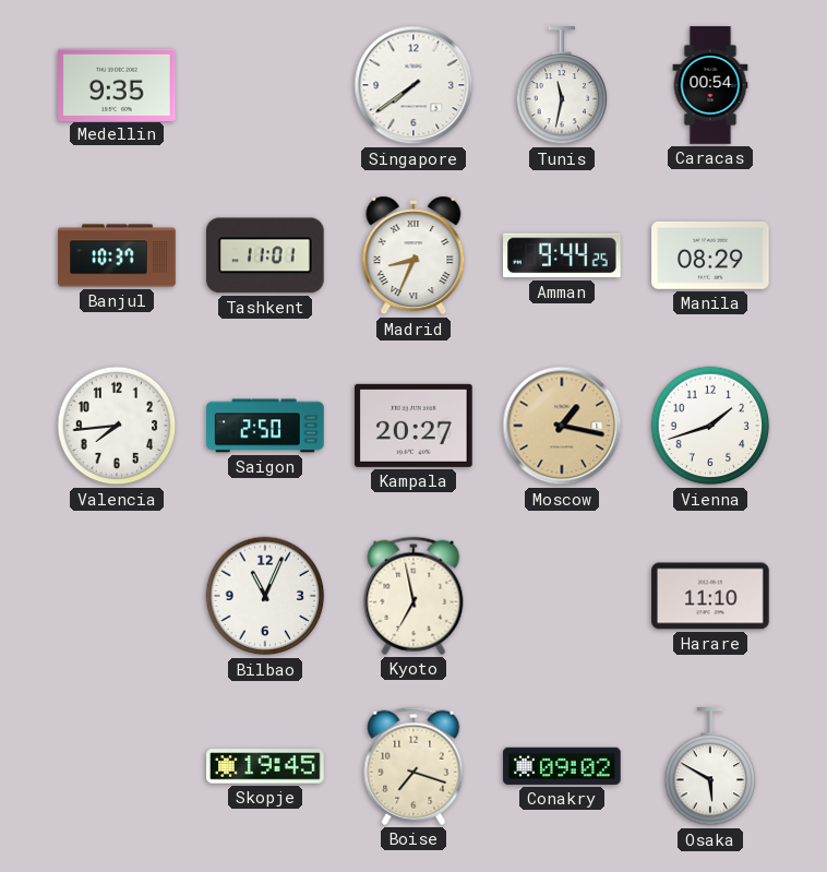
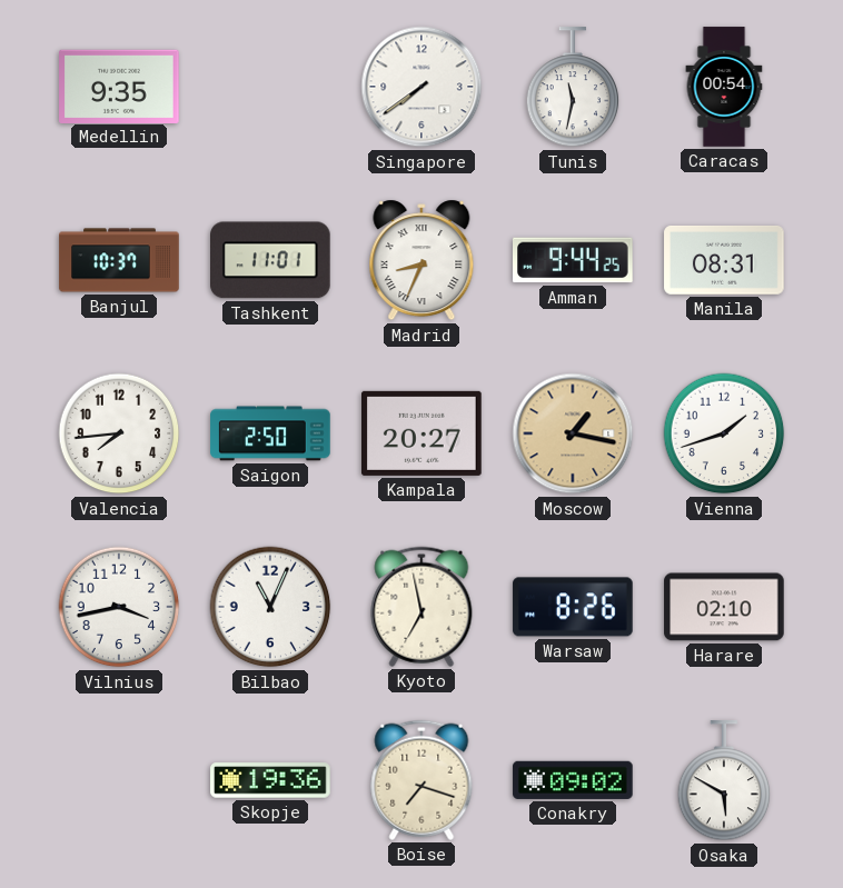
Manila: 08:29 -> 08:31
Vilnius: none -> 3:43
Warsaw: none -> 8:26
Harare: 11:10 -> 02:10
Skopje: 19:45 -> 19:36
